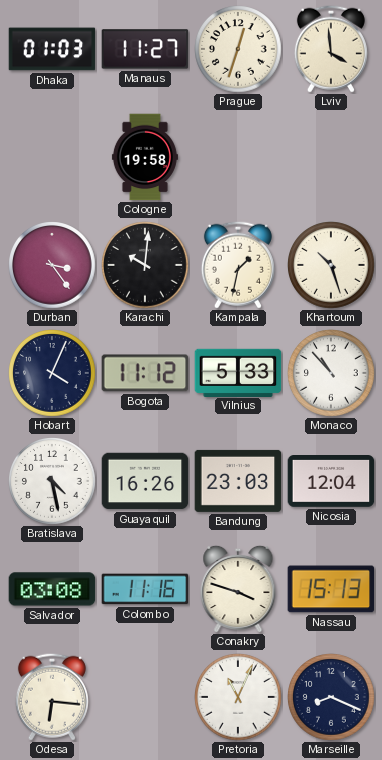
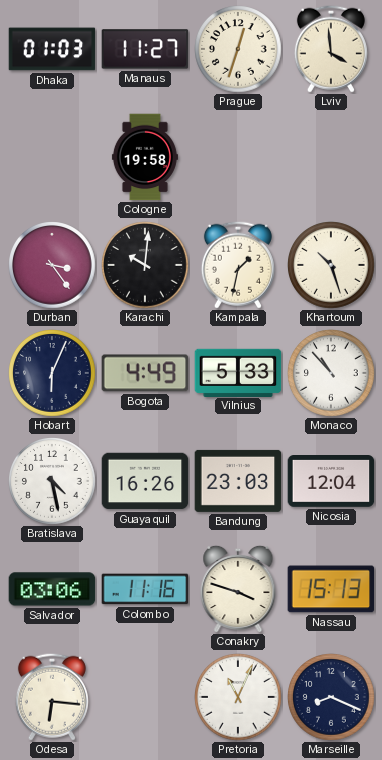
Hobart: 4:04 -> 6:04
Bogota: 11:12 -> 4:49
Salvador: 03:08 -> 03:06
